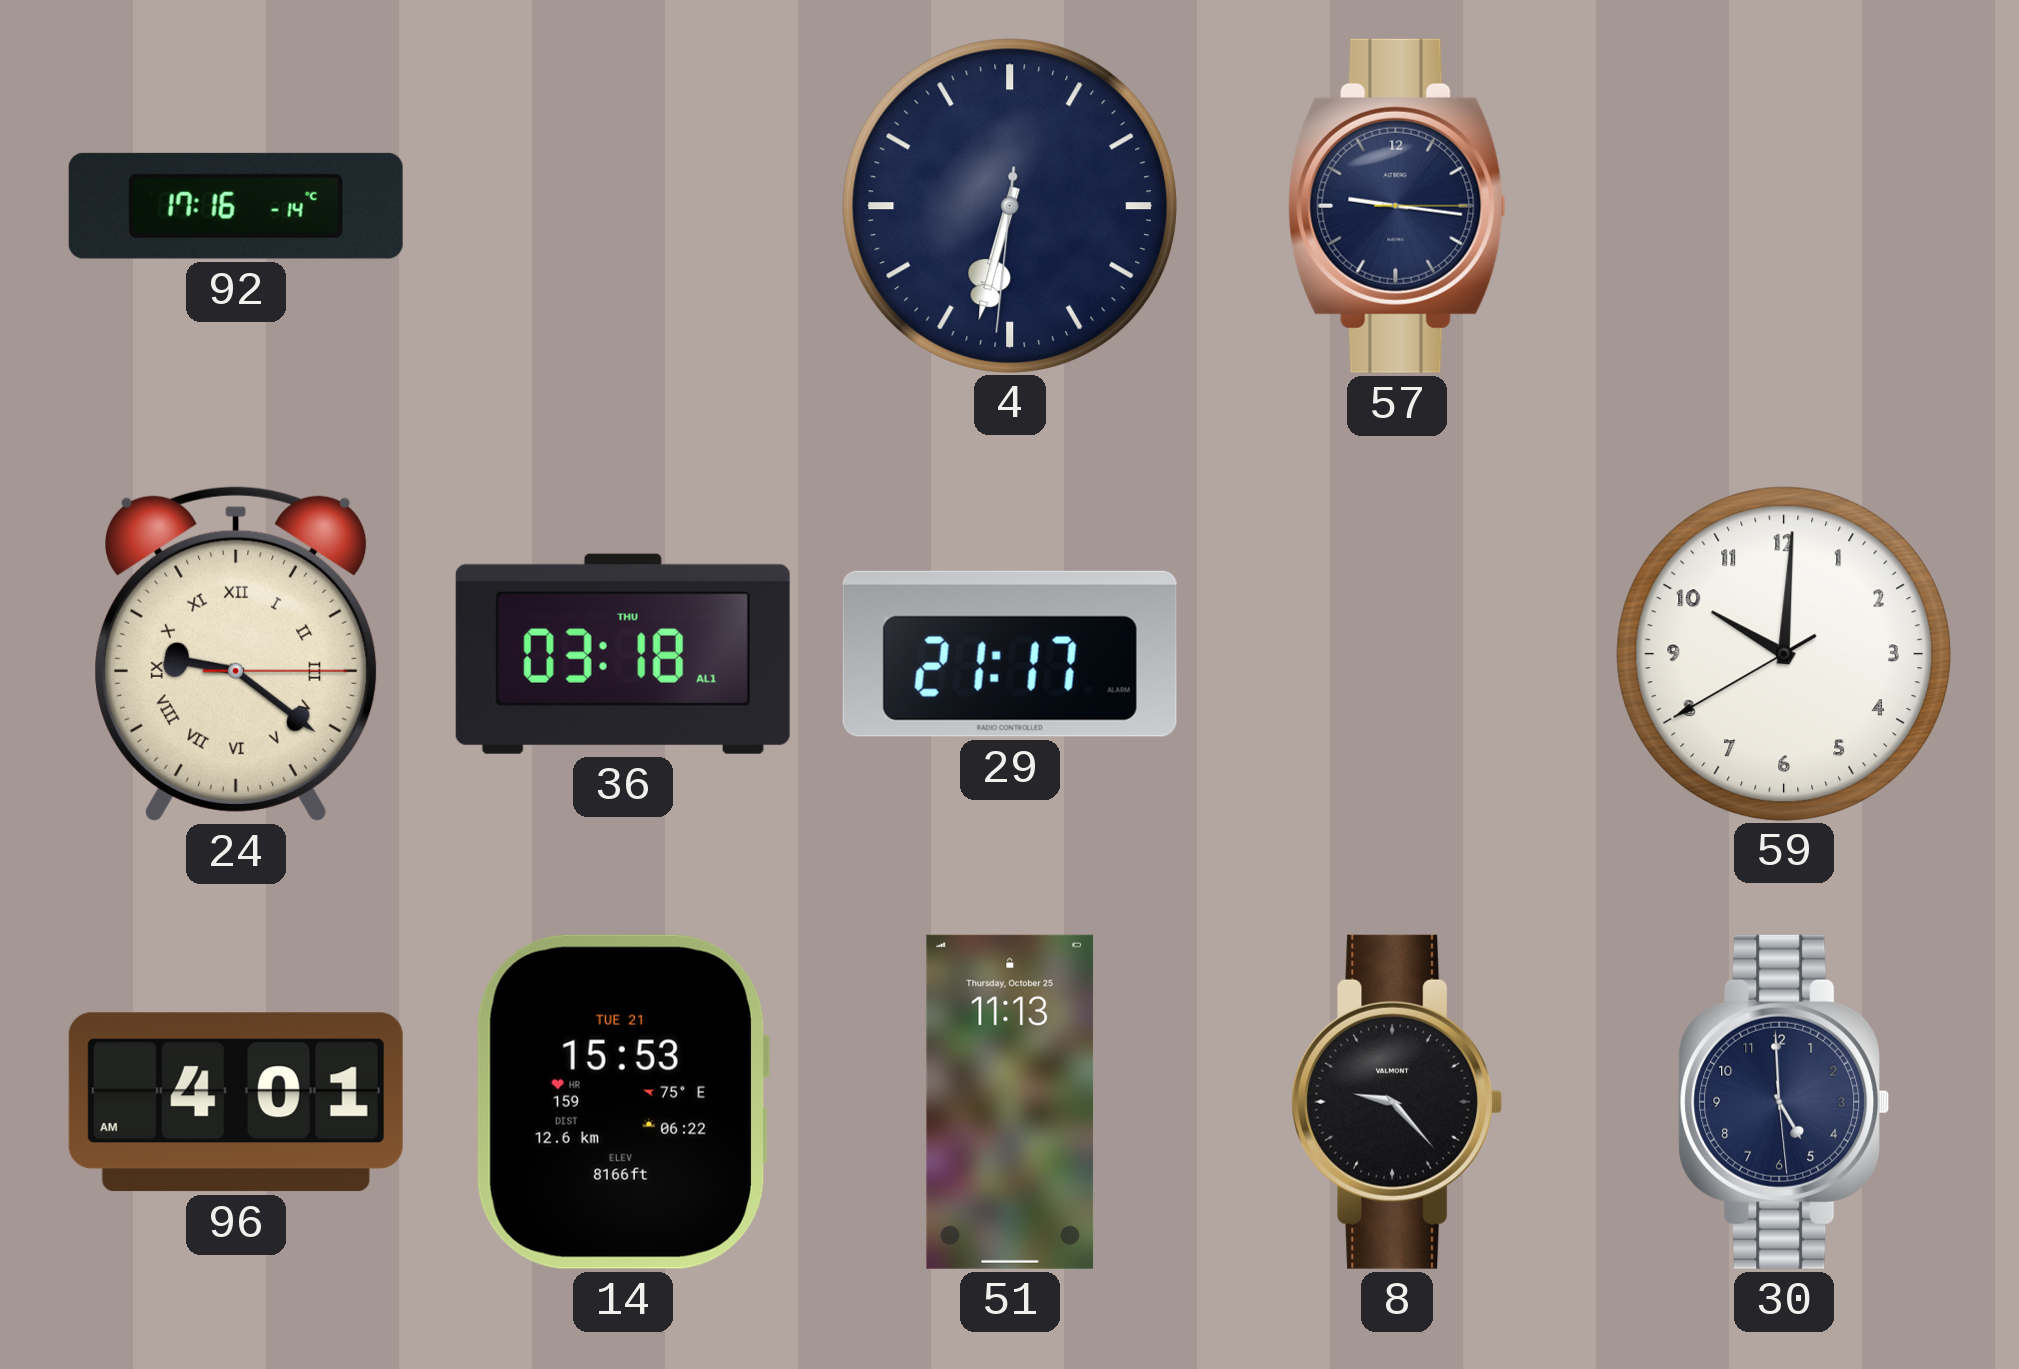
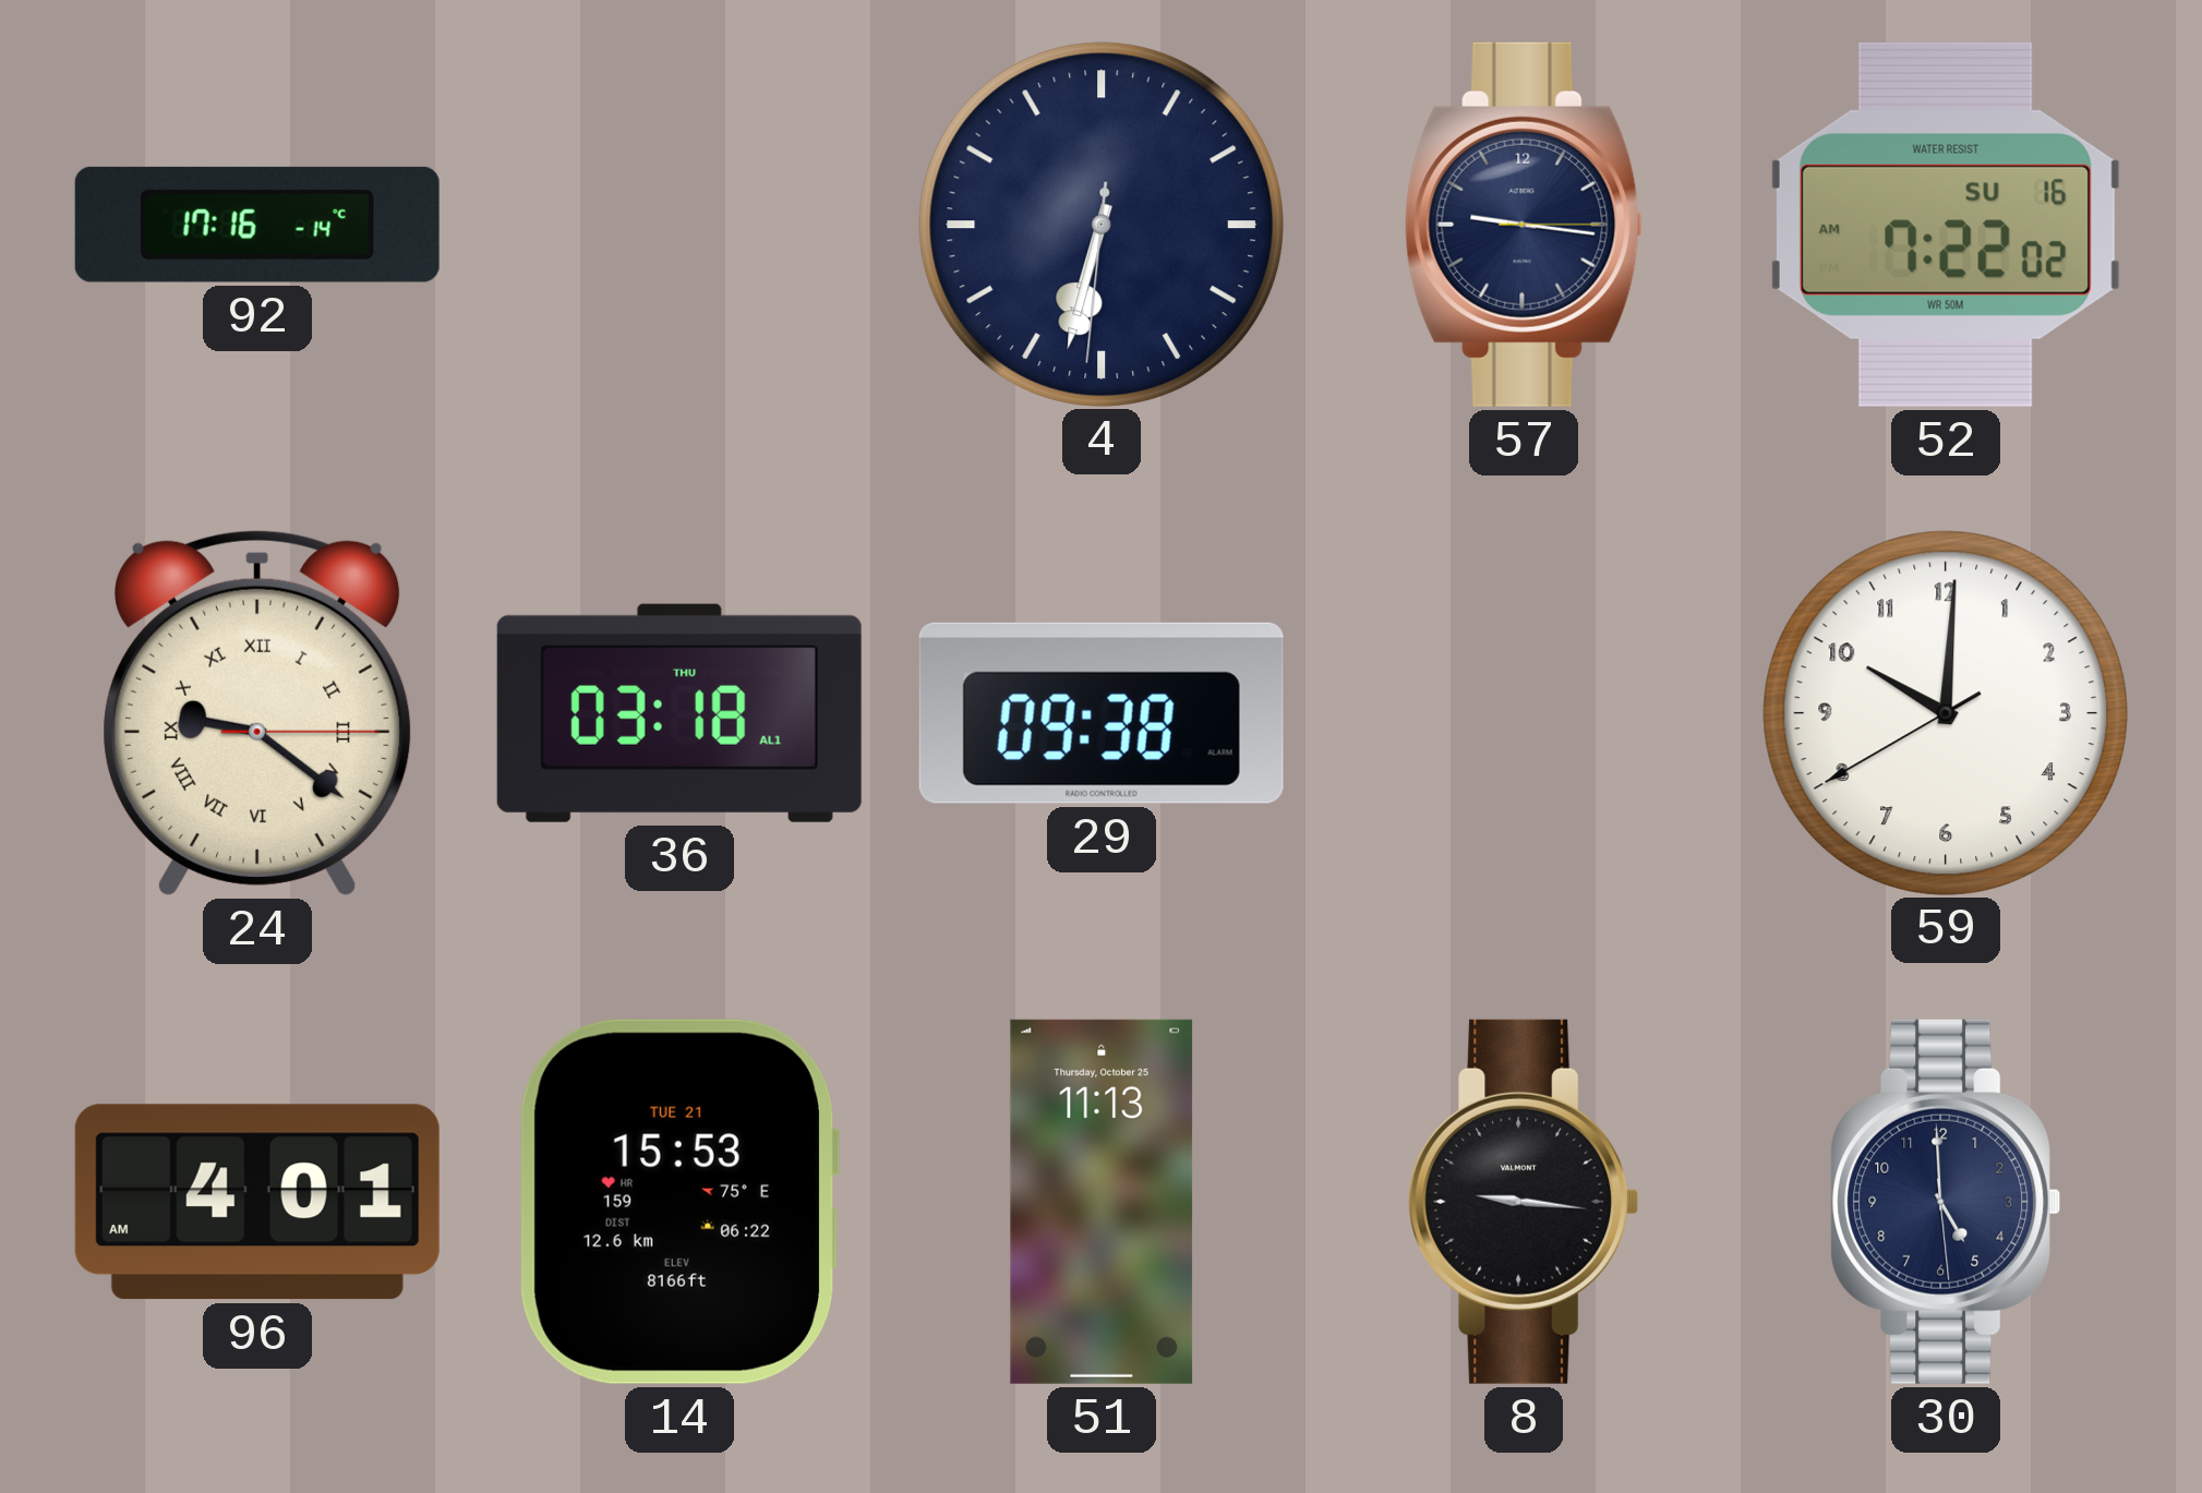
52: none -> 7:22
29: 21:17 -> 09:38
8: 9:23 -> 9:16
